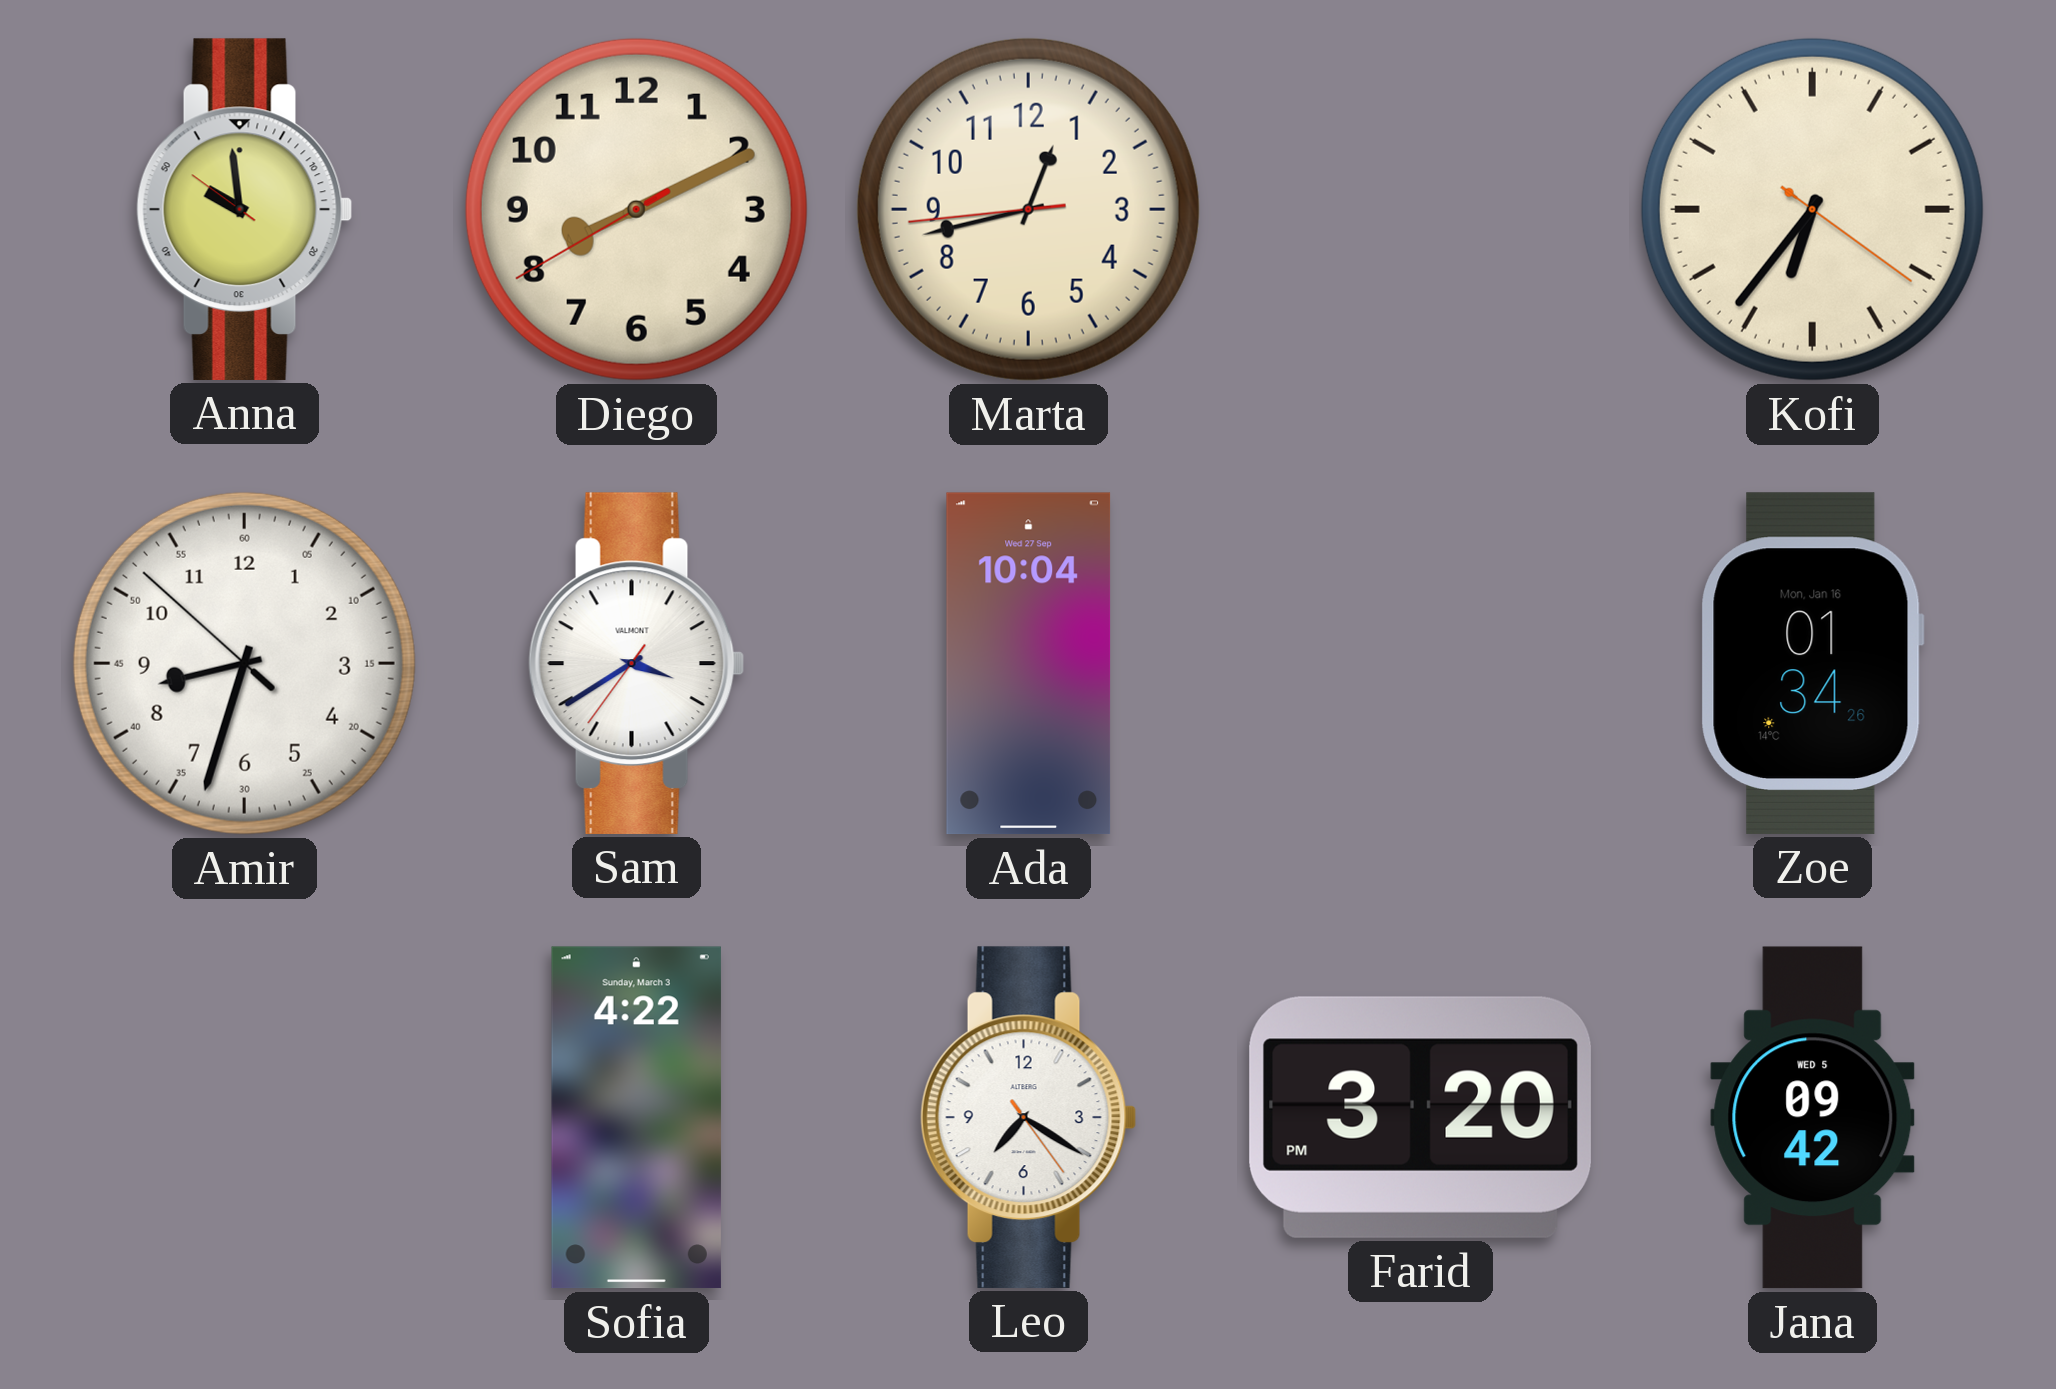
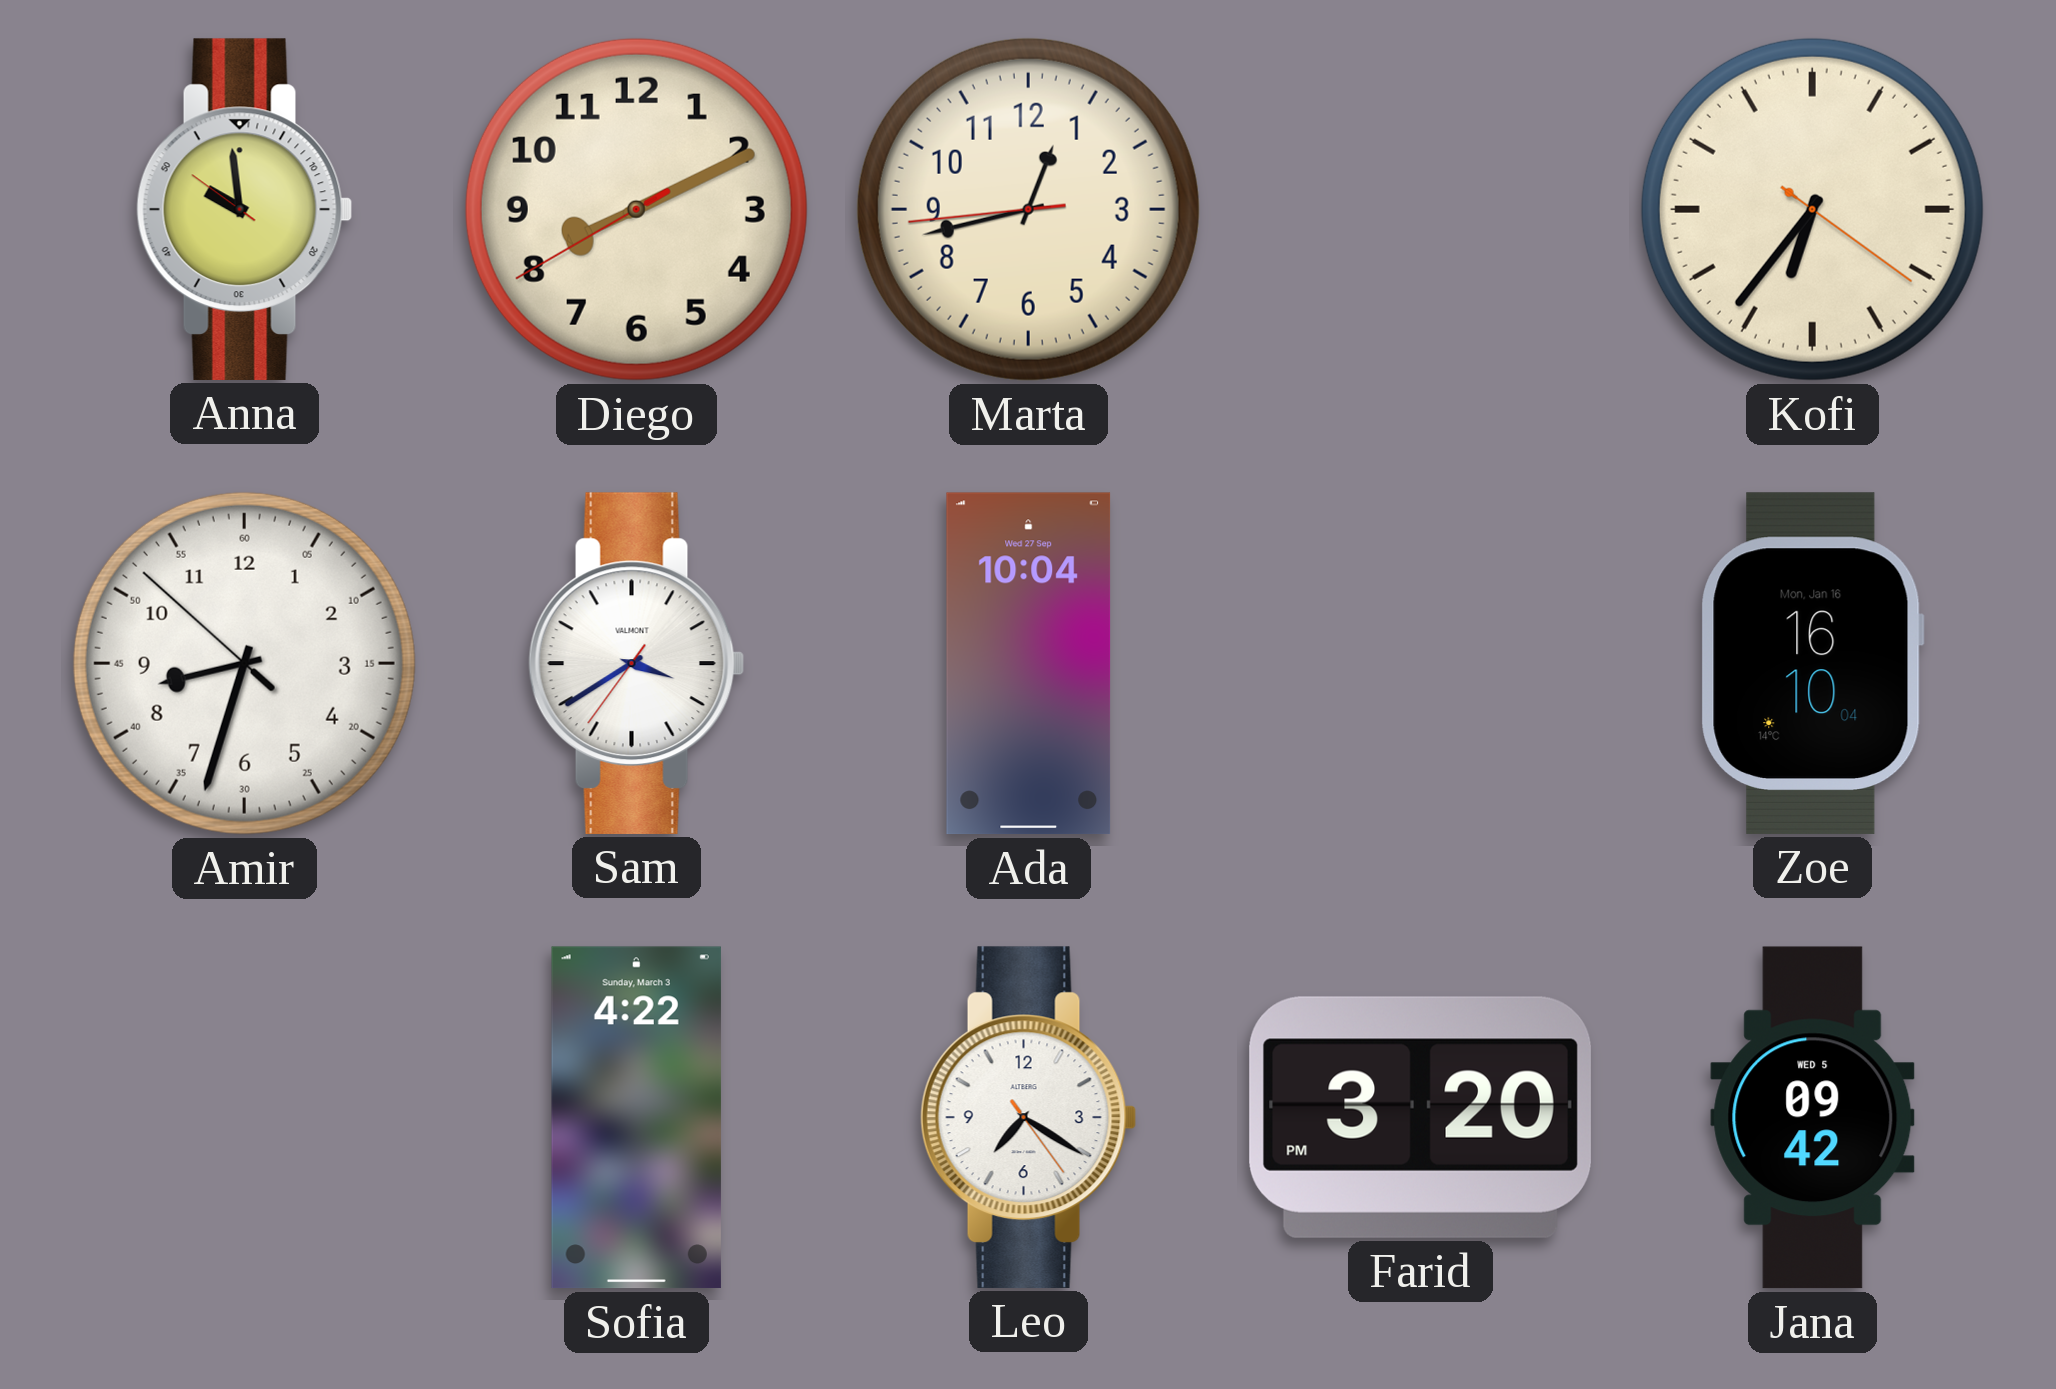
Zoe: 01:34 -> 16:10
